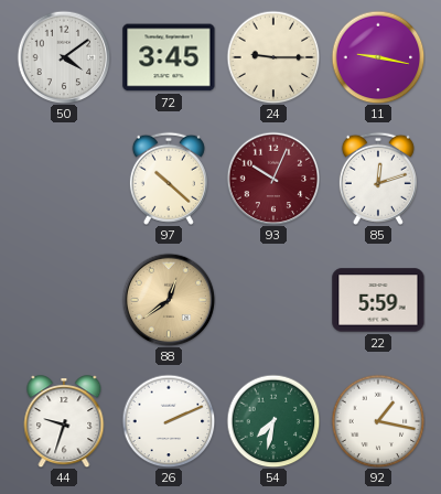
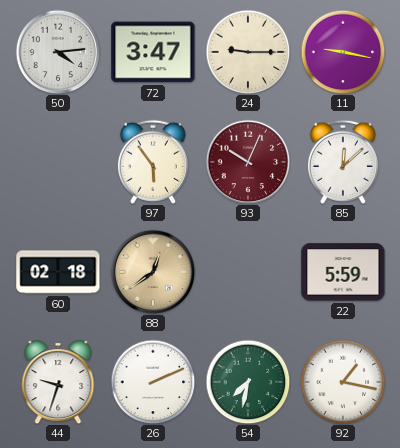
50: 4:09 -> 4:14
72: 3:45 -> 3:47
97: 10:22 -> 5:54
85: 12:12 -> 12:08
60: none -> 02:18
